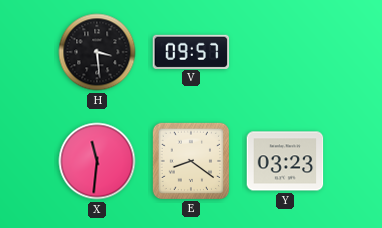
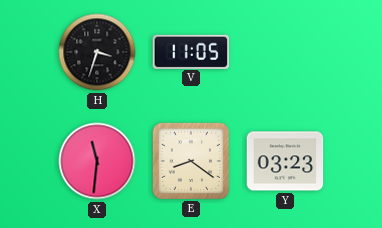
H: 3:29 -> 3:33
V: 09:57 -> 11:05
